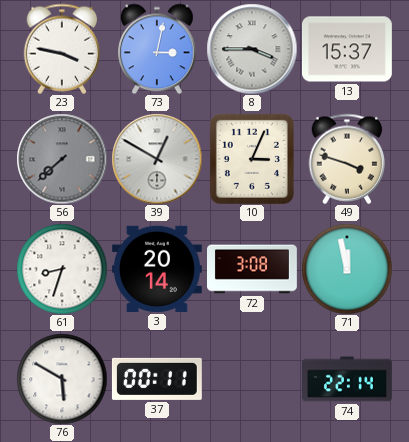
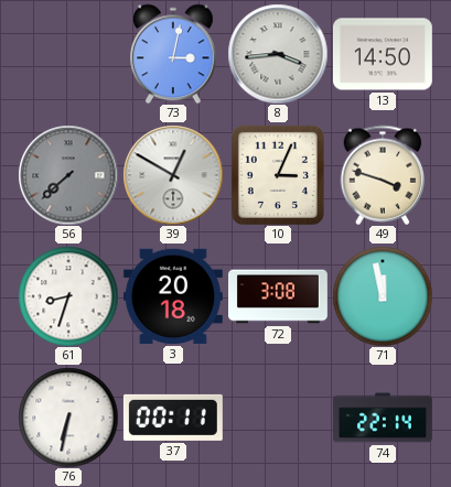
23: 3:47 -> none
8: 3:45 -> 3:44
13: 15:37 -> 14:50
3: 20:14 -> 20:18
76: 5:50 -> 6:32
